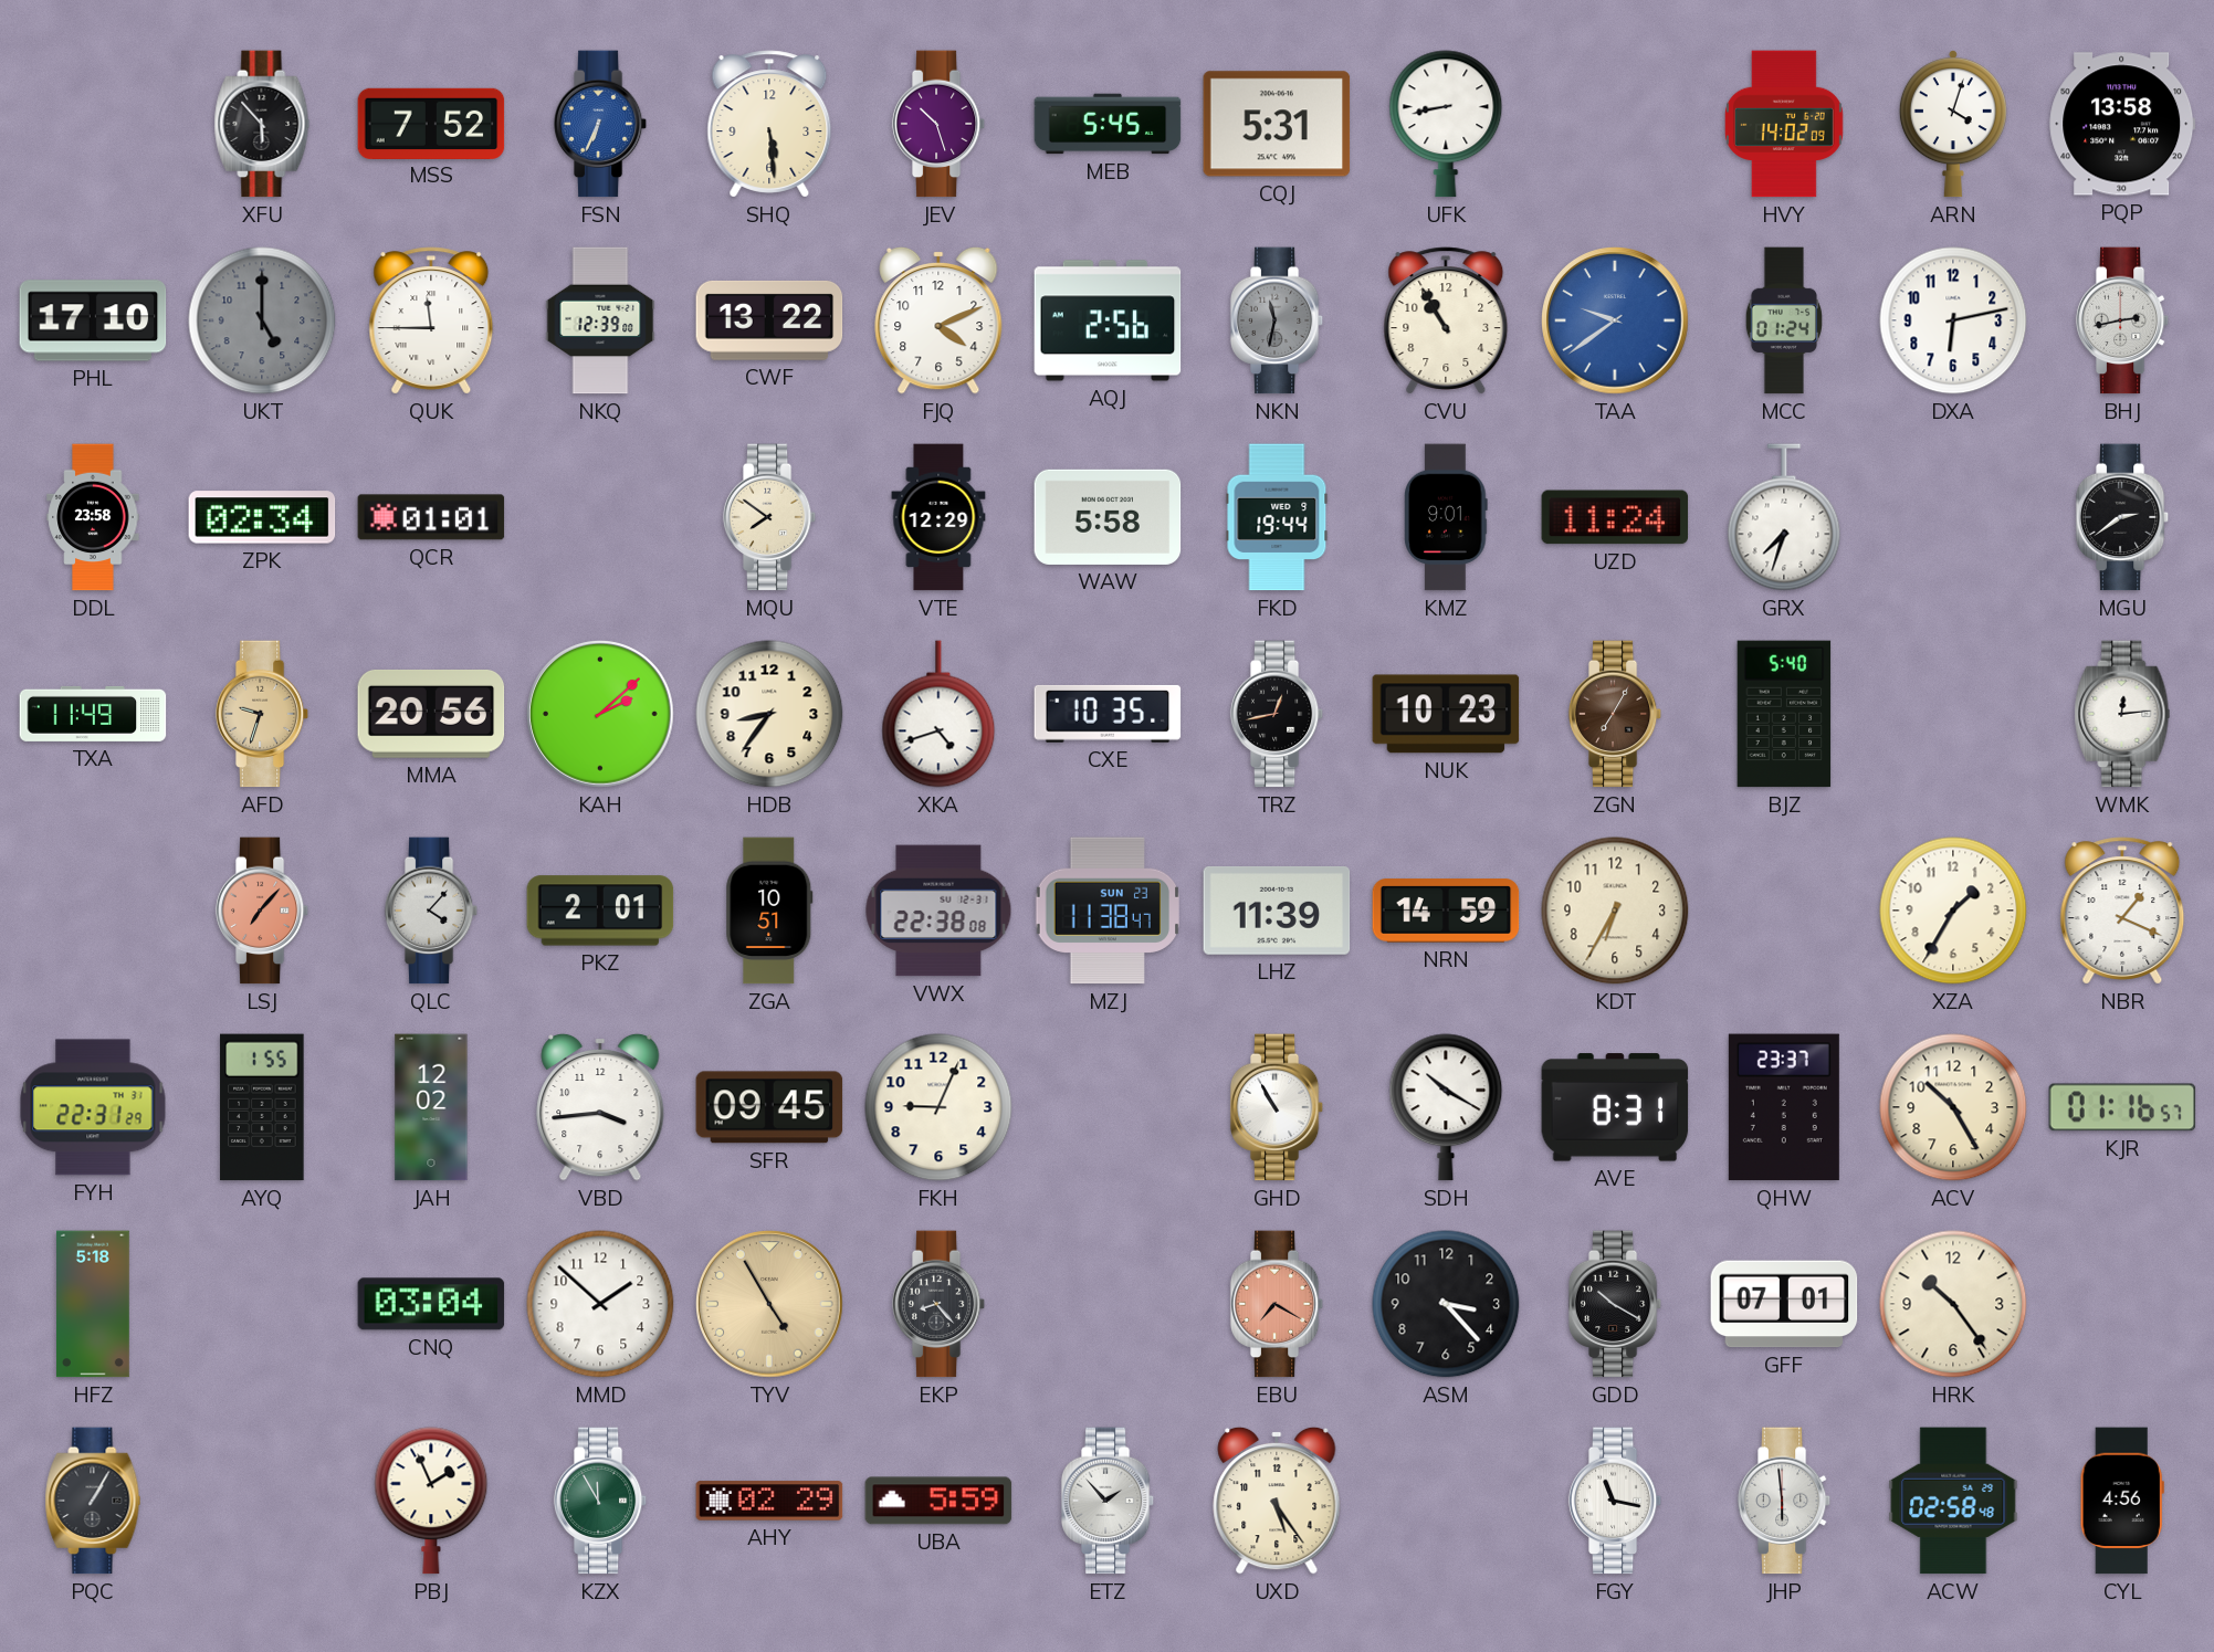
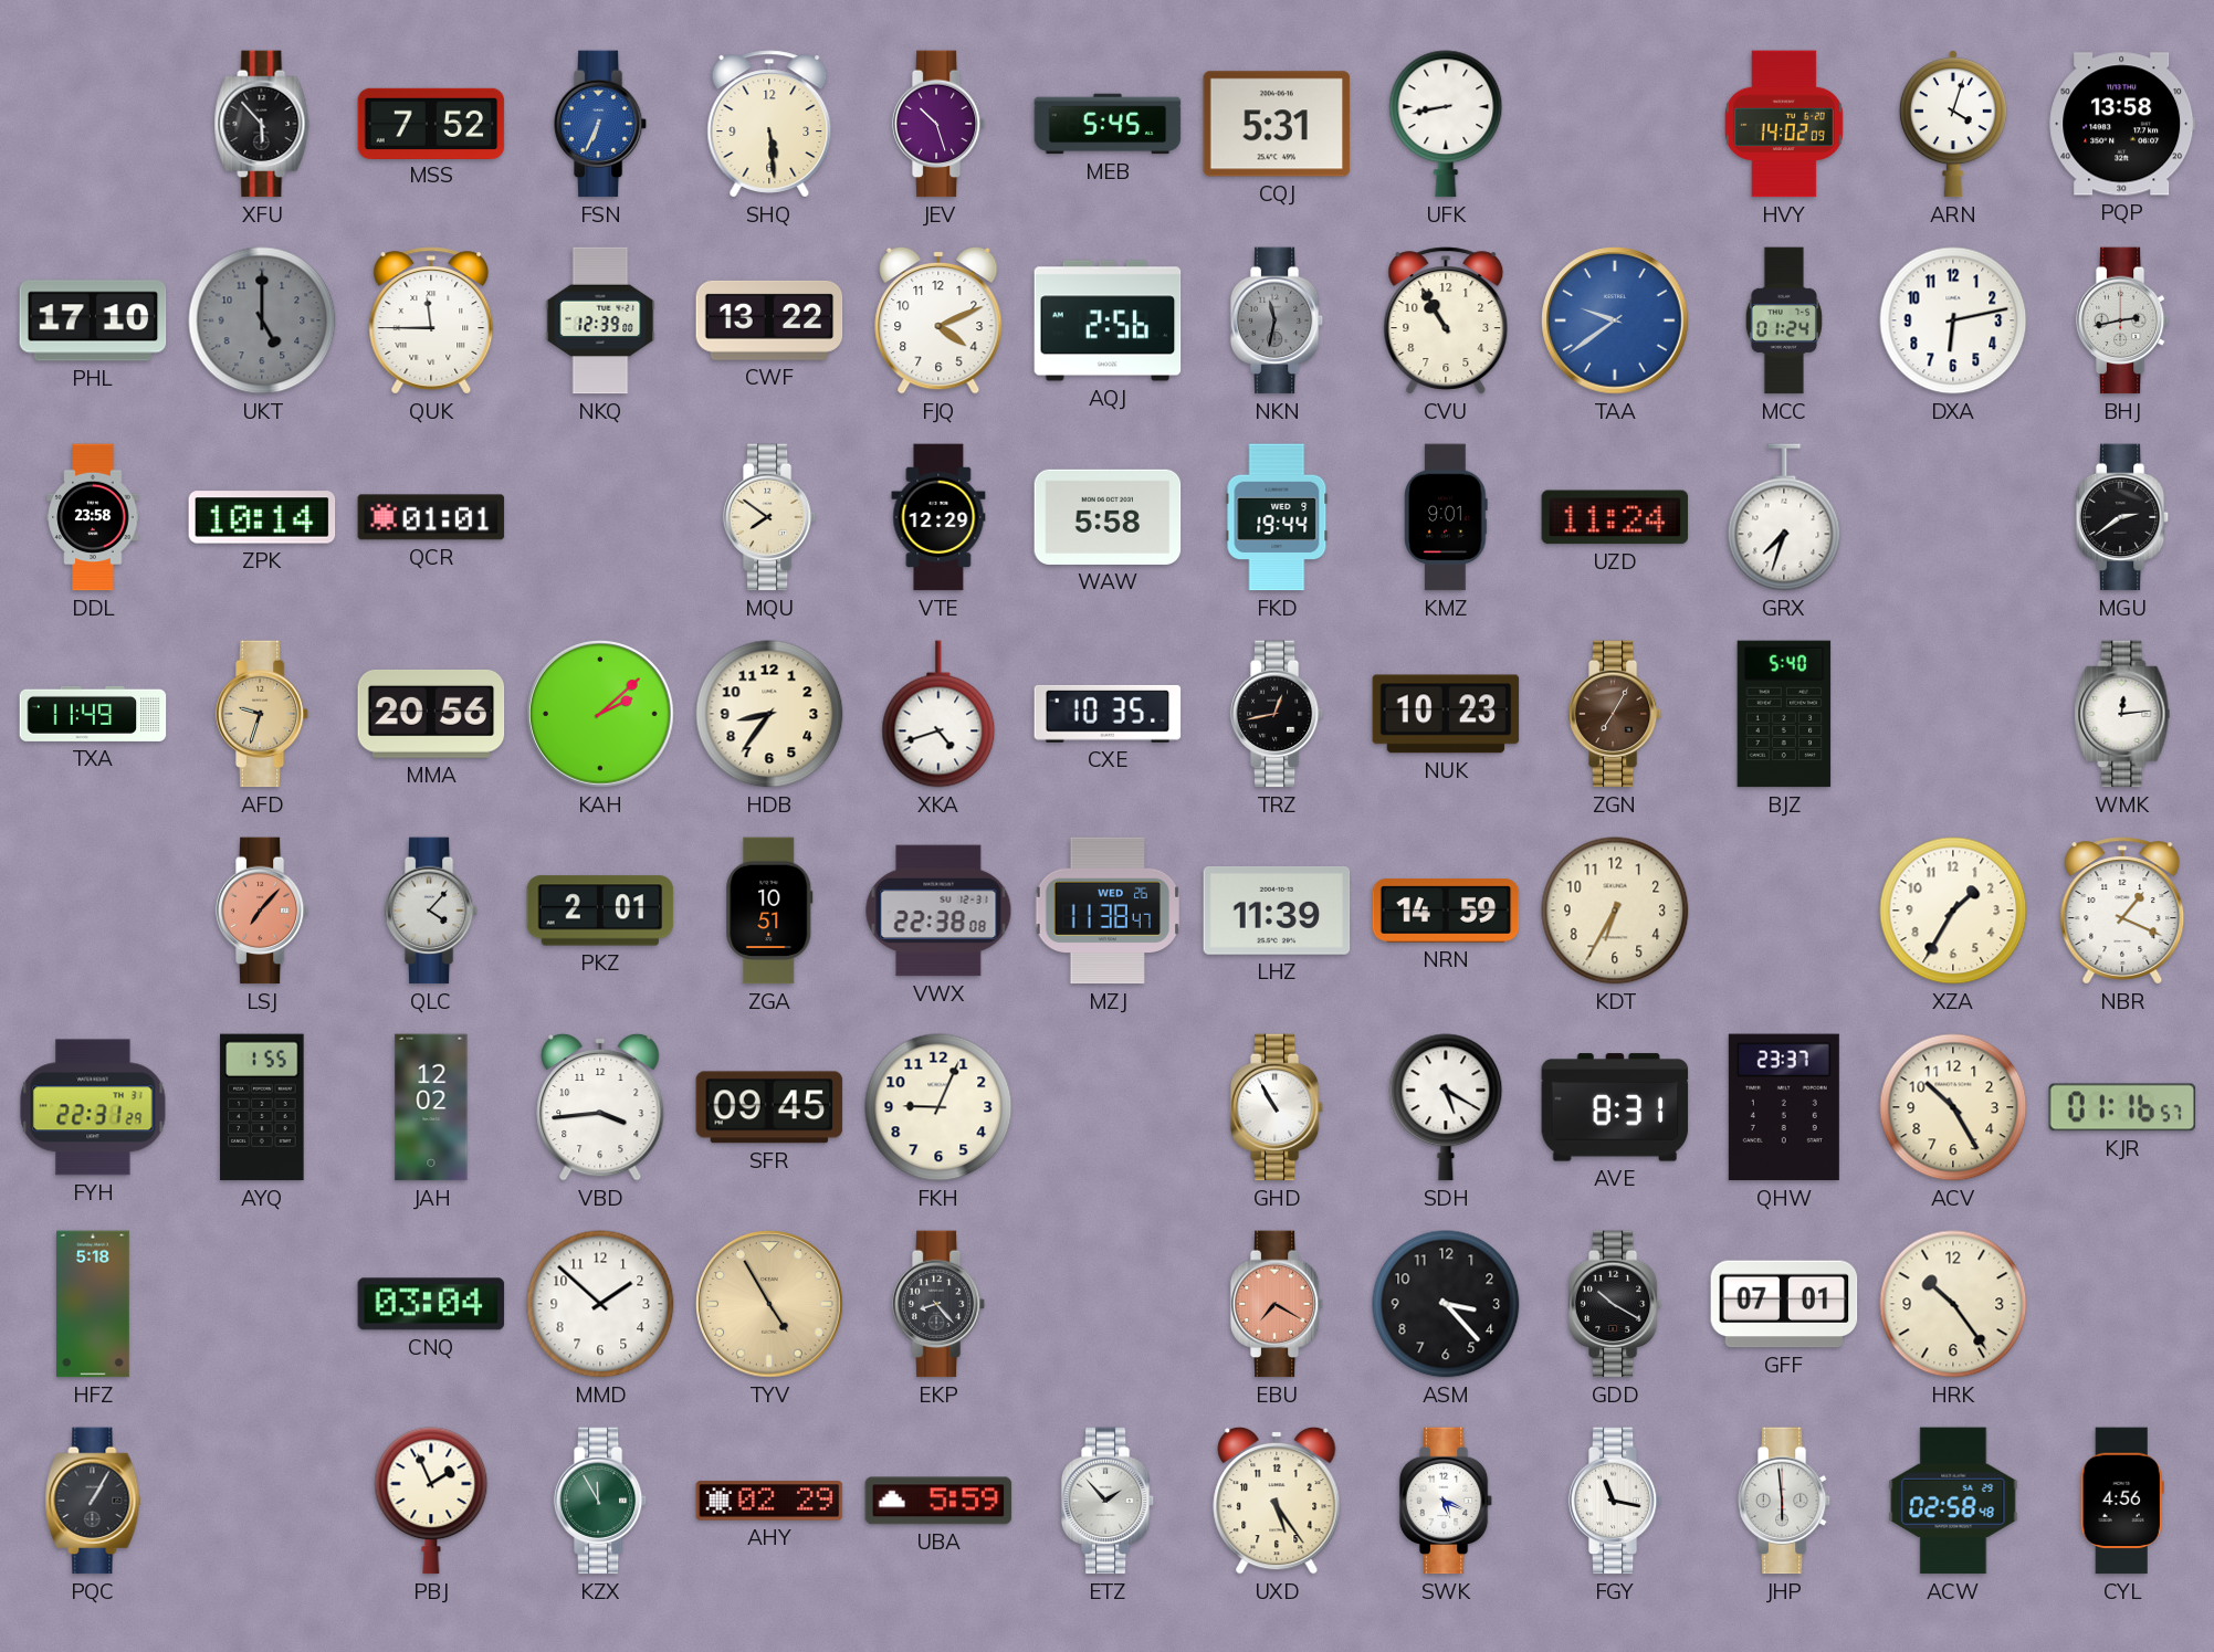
ZPK: 02:34 -> 10:14
MZJ date: SUN 23 -> WED 26
SDH: 10:20 -> 5:20
SWK: none -> 5:19
